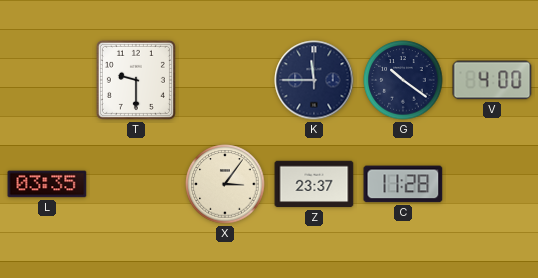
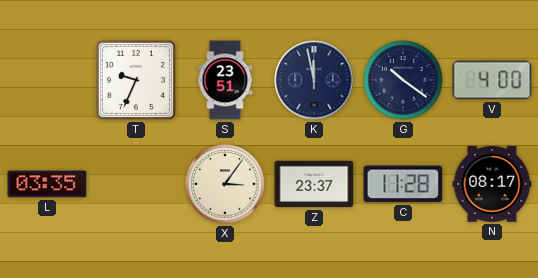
T: 9:30 -> 9:34
S: none -> 23:51
K: 11:45 -> 11:58
N: none -> 08:17
